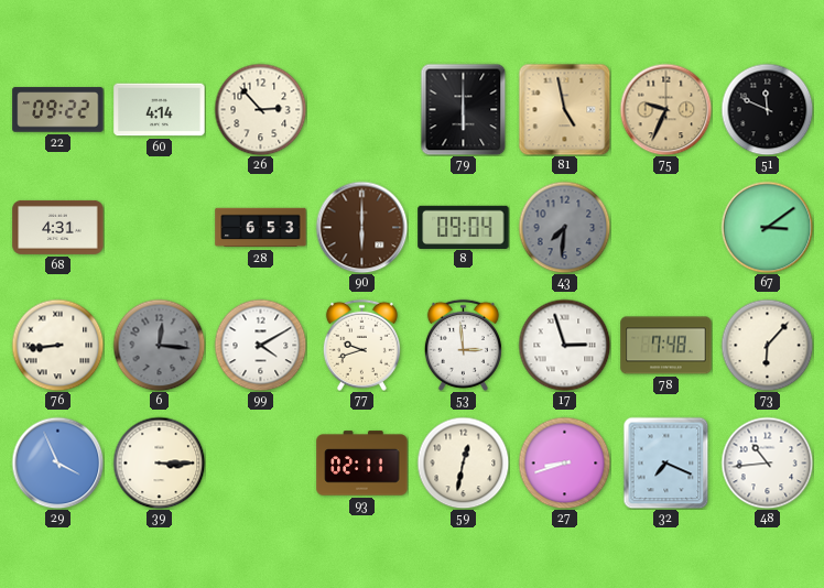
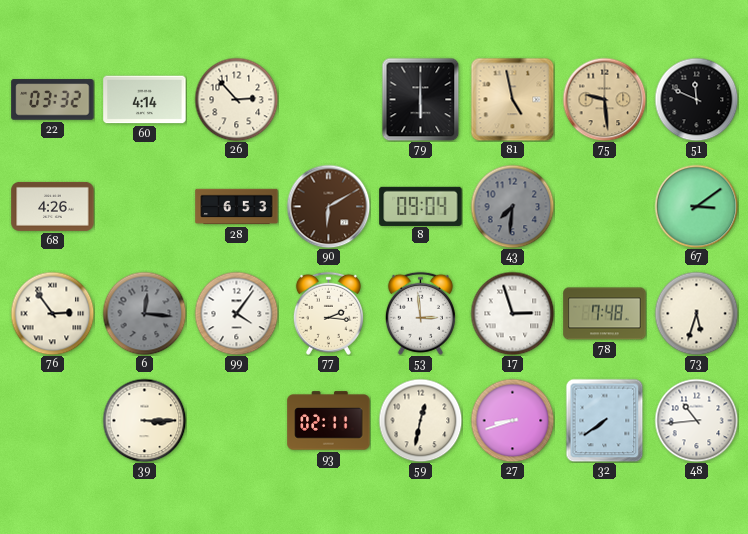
22: 09:22 -> 03:32
75: 9:34 -> 9:29
68: 4:31 -> 4:26
90: 6:00 -> 6:10
76: 8:44 -> 2:54
99: 4:10 -> 4:06
77: 9:42 -> 2:16
73: 6:07 -> 5:33
29: 3:56 -> none
32: 7:19 -> 7:39
